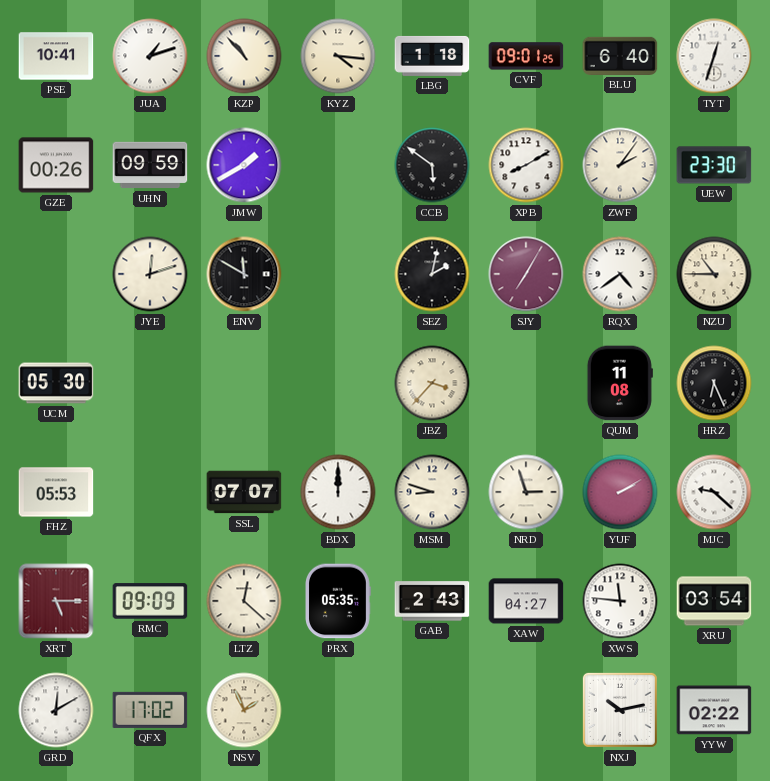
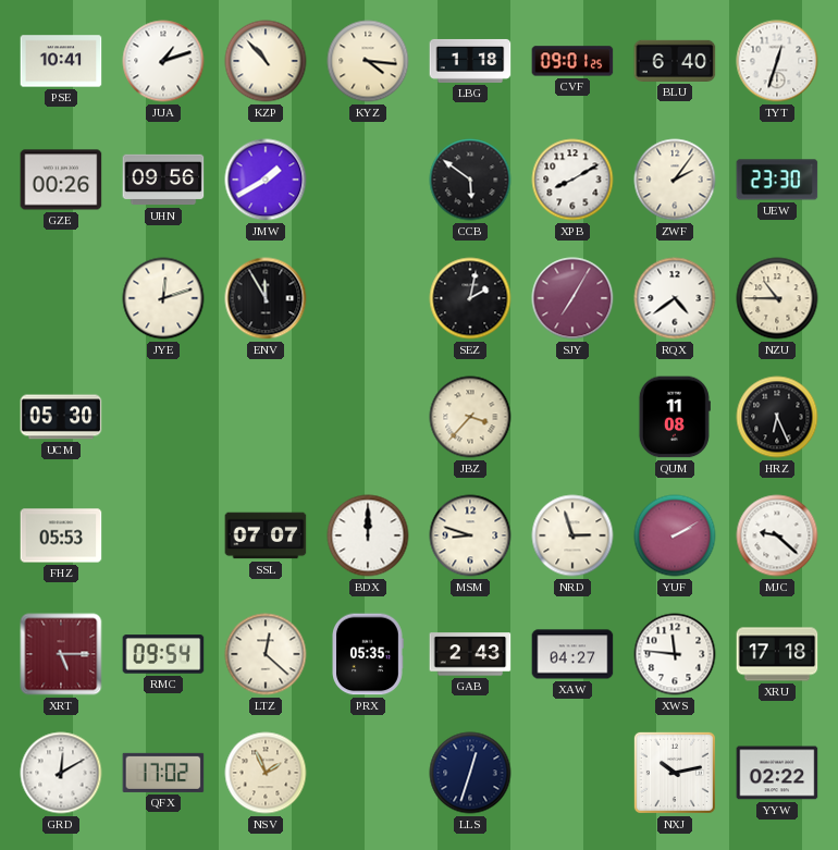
UHN: 09:59 -> 09:56
ENV: 11:50 -> 11:55
RMC: 09:09 -> 09:54
XRU: 03:54 -> 17:18
LLS: none -> 12:33
